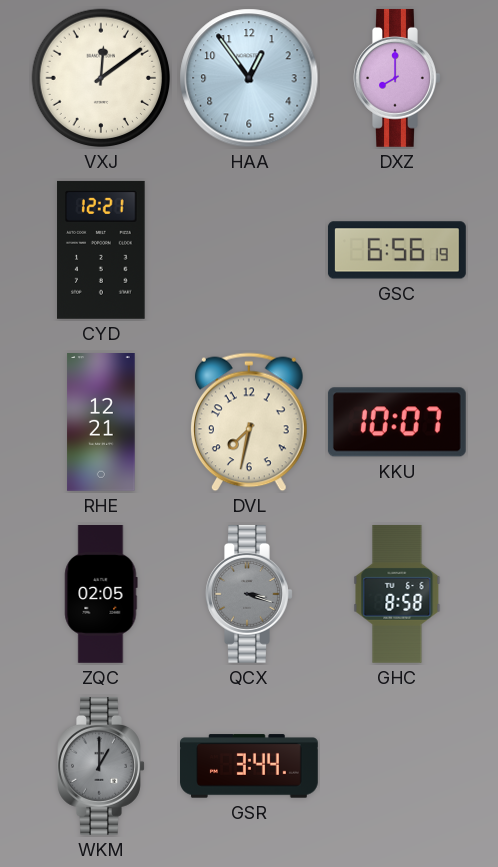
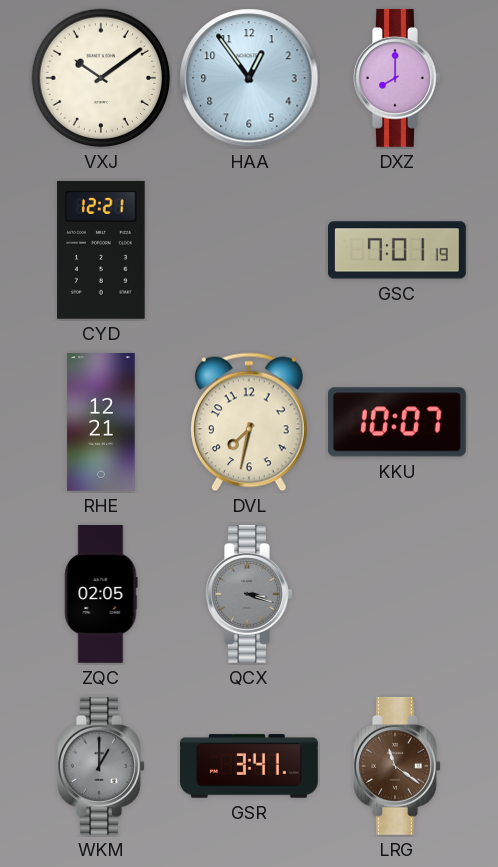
VXJ: 12:09 -> 10:09
GSC: 6:56 -> 7:01
GHC: 8:58 -> none
GSR: 3:44 -> 3:41
LRG: none -> 11:21
